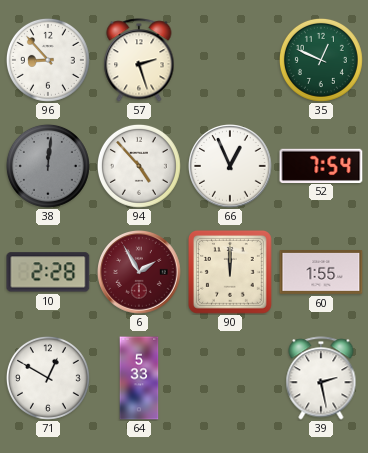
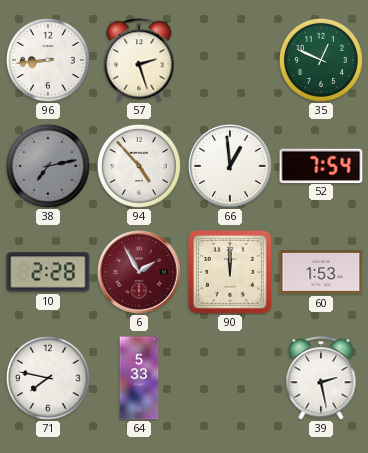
96: 8:53 -> 8:44
38: 12:01 -> 7:13
66: 12:56 -> 12:59
60: 1:55 -> 1:53
71: 12:50 -> 7:47
